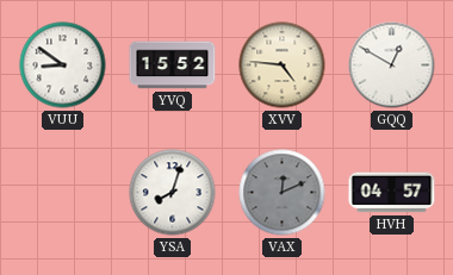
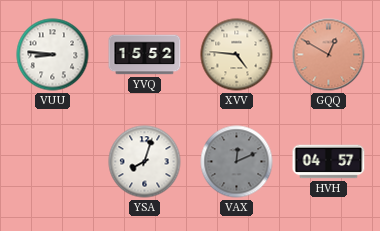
VUU: 8:51 -> 8:46
GQQ dial: white -> salmon
